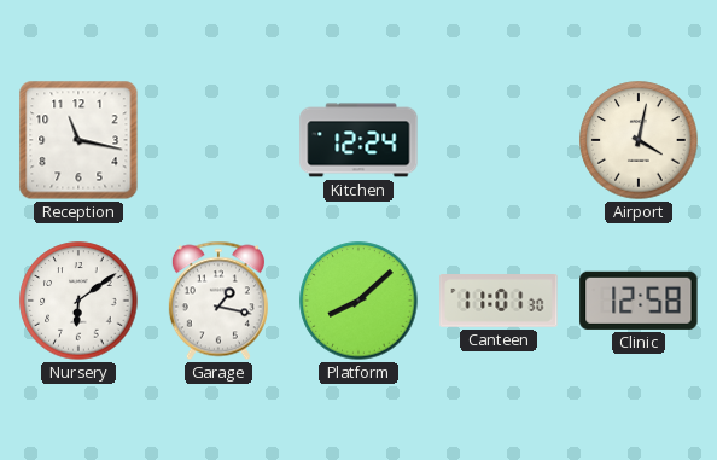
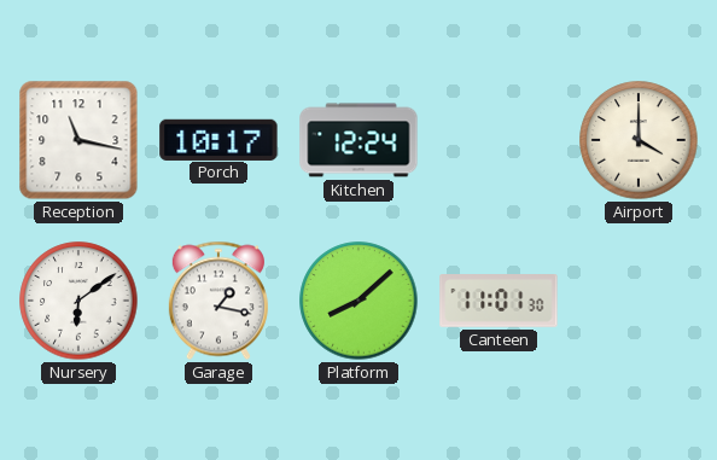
Porch: none -> 10:17
Airport: 4:02 -> 4:00
Clinic: 12:58 -> none
